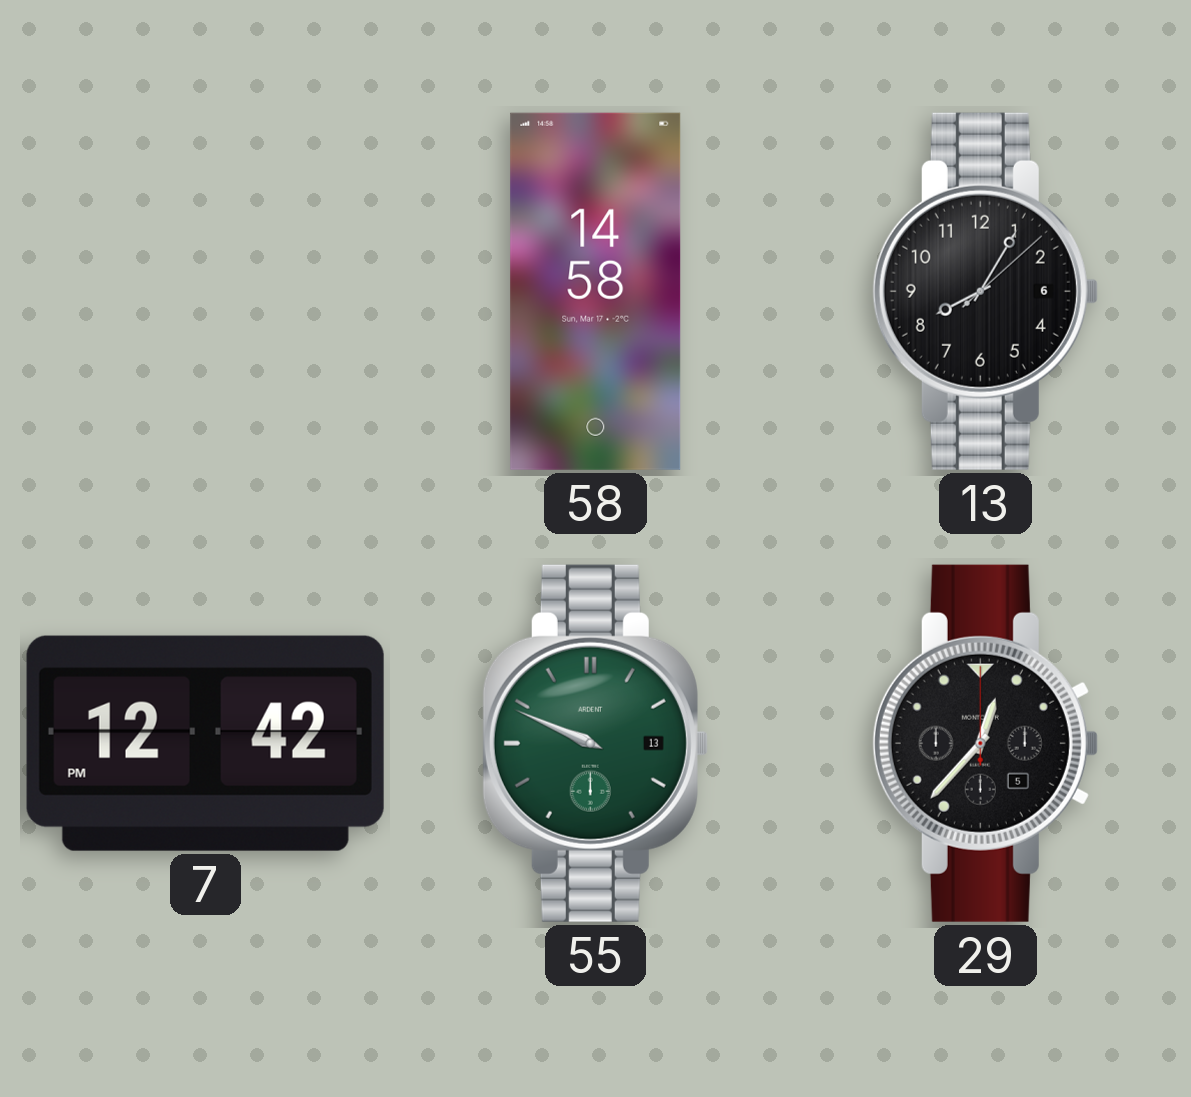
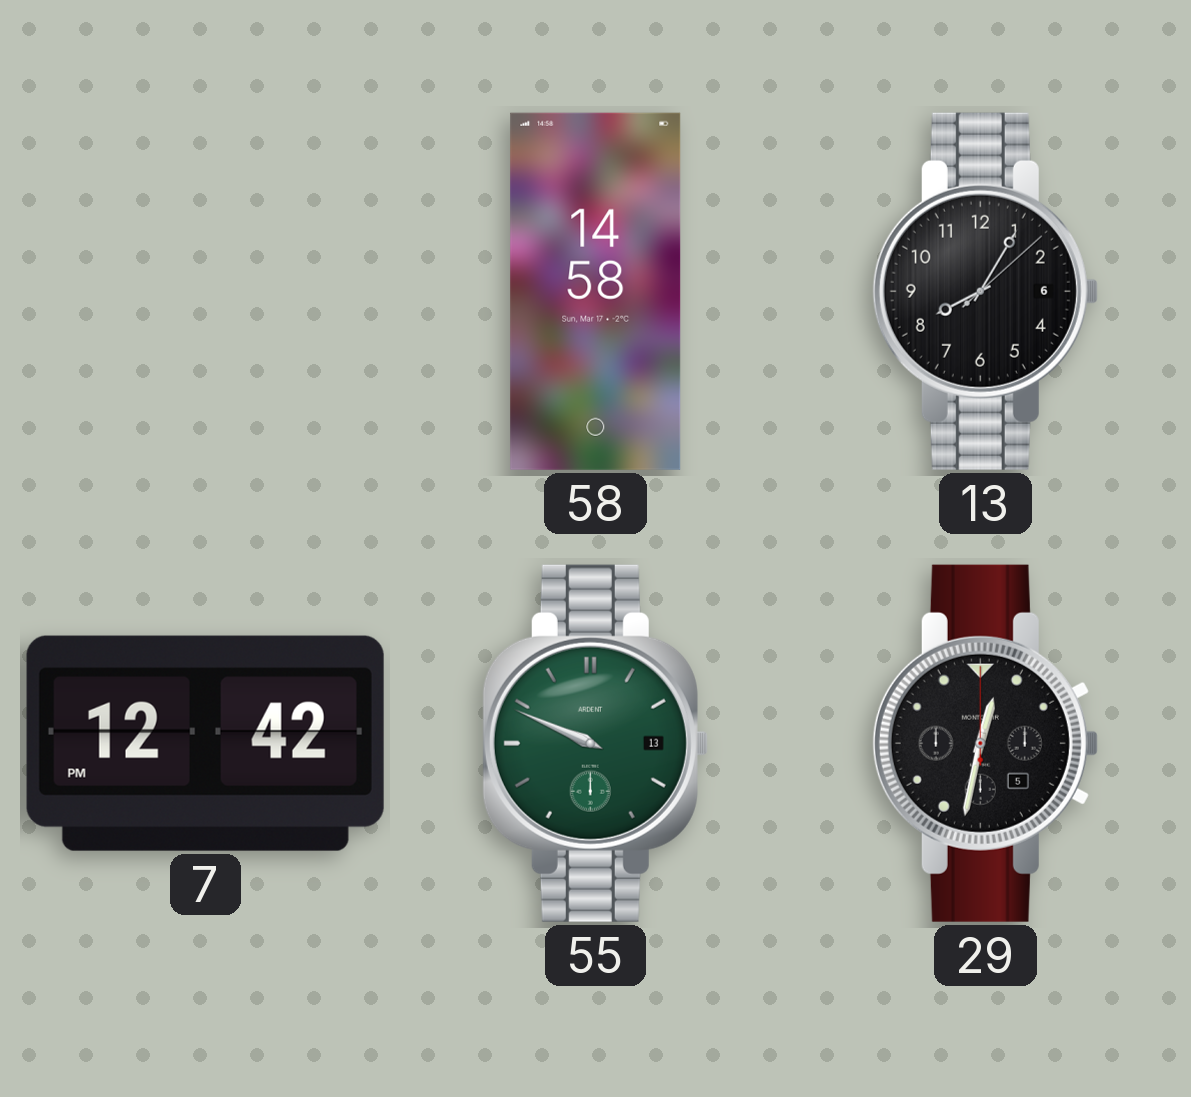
29: 12:37 -> 12:32
